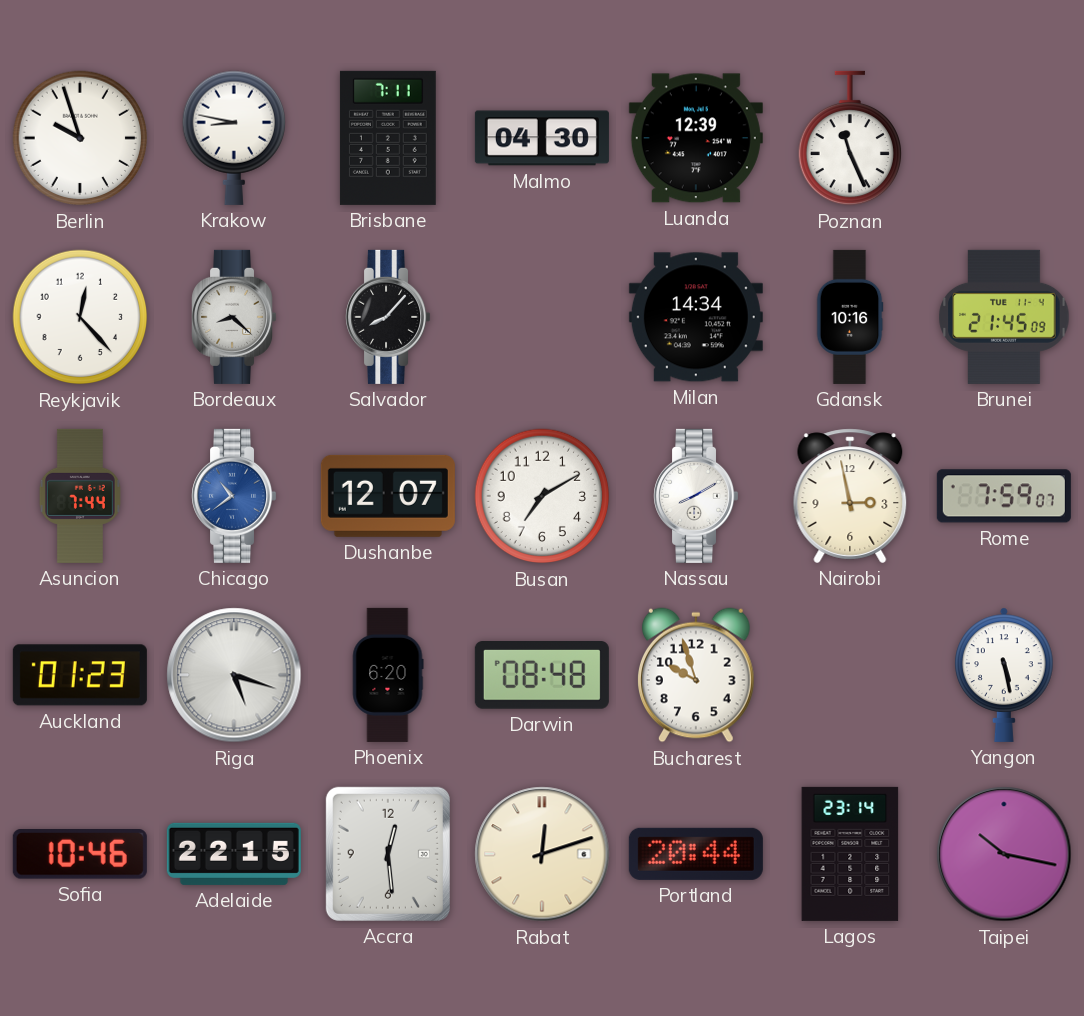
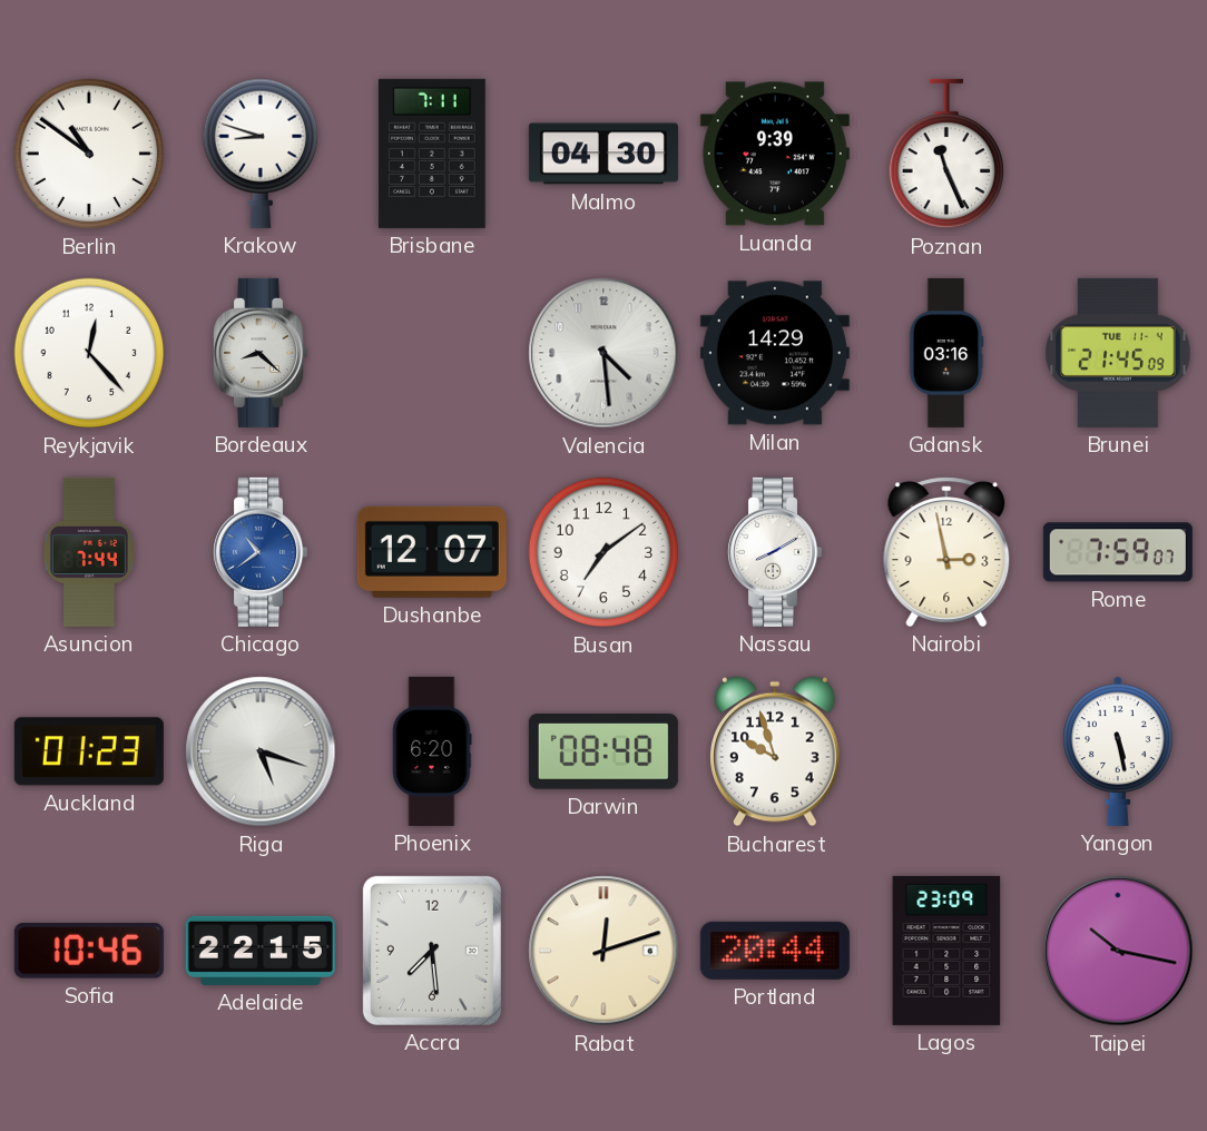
Berlin: 9:57 -> 10:51
Krakow: 8:47 -> 8:48
Luanda: 12:39 -> 9:39
Salvador: 8:07 -> none
Valencia: none -> 4:29
Milan: 14:34 -> 14:29
Gdansk: 10:16 -> 03:16
Busan: 7:10 -> 7:09
Accra: 12:29 -> 7:29
Lagos: 23:14 -> 23:09
